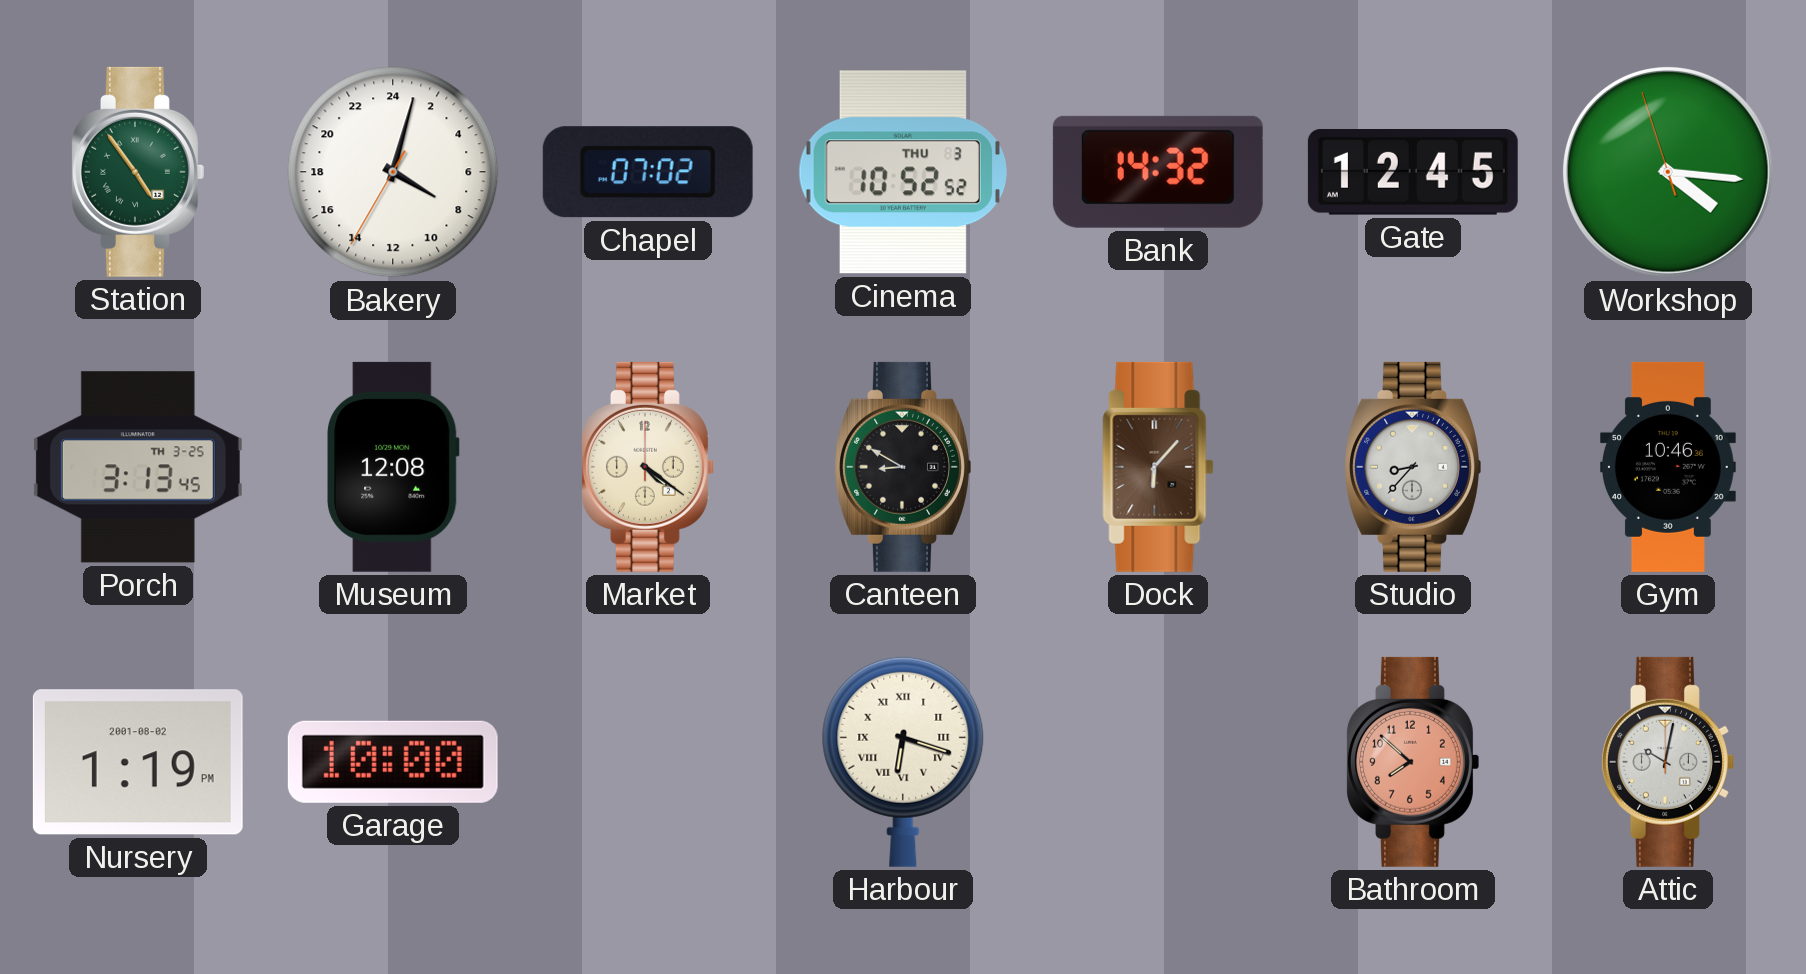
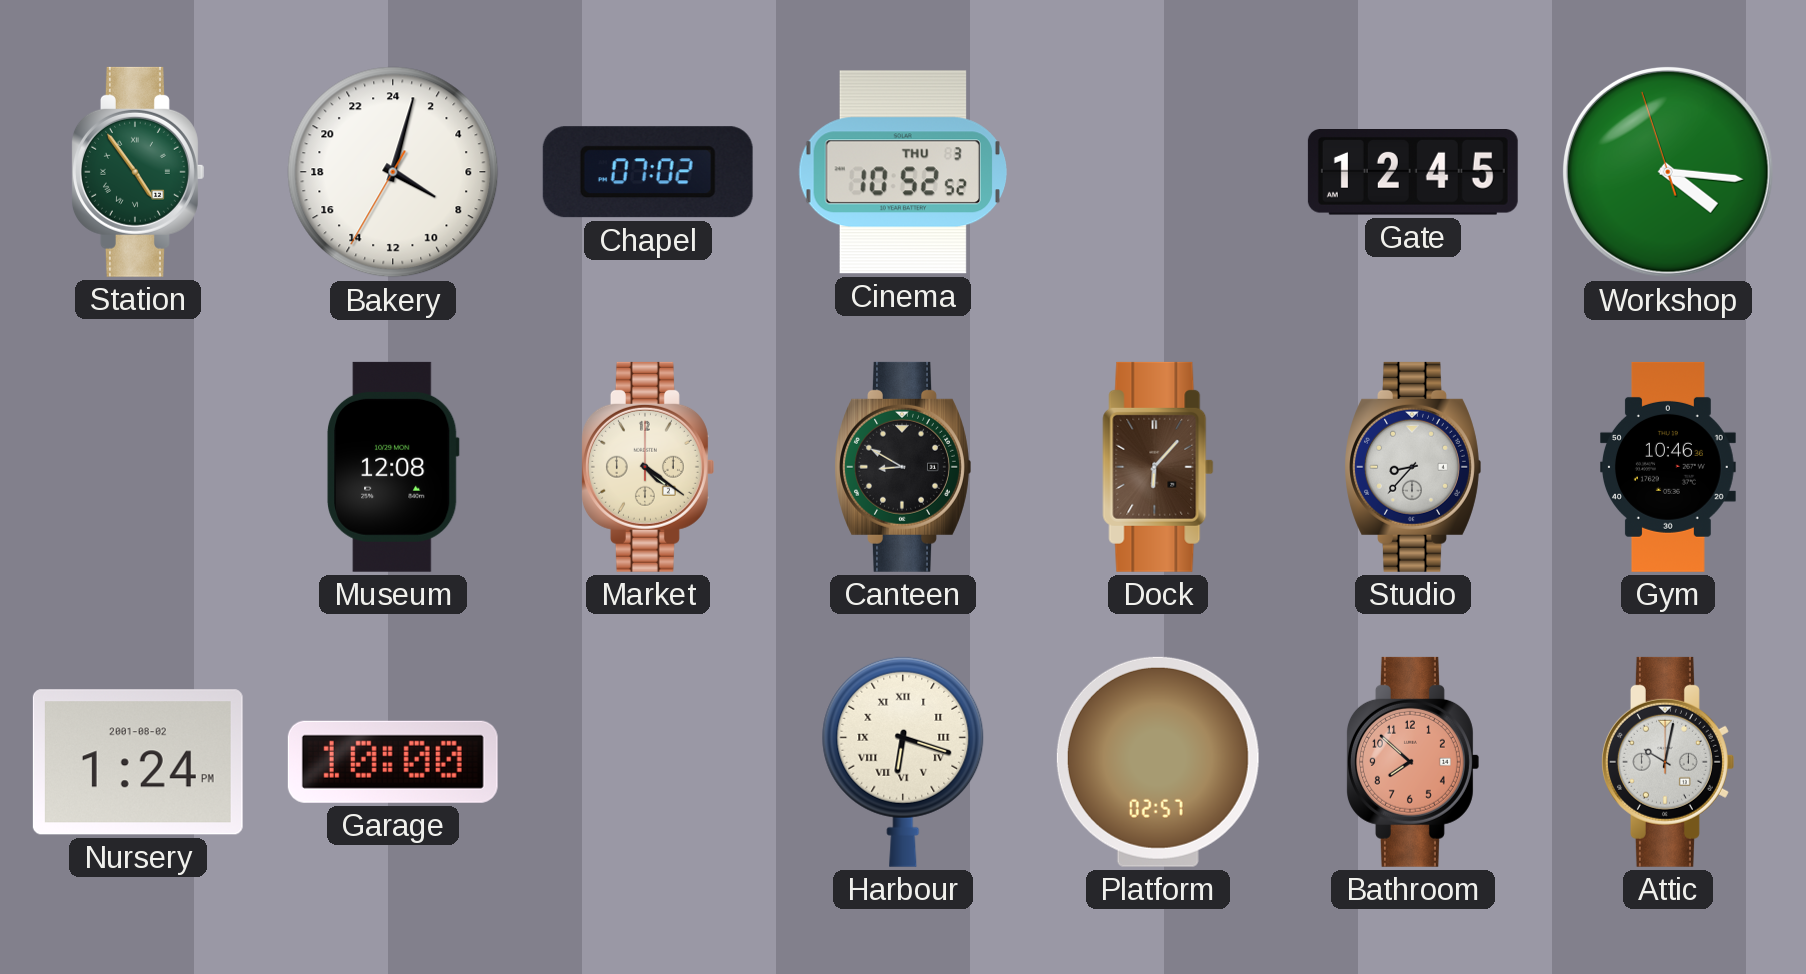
Bank: 14:32 -> none
Porch: 3:13 -> none
Nursery: 1:19 -> 1:24
Platform: none -> 02:57
